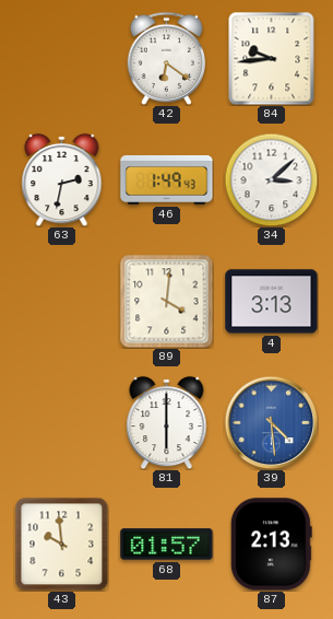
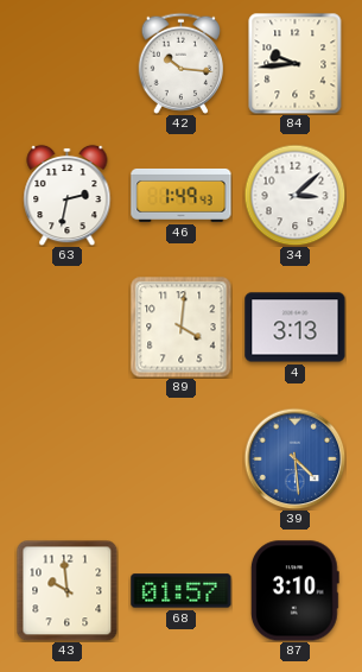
42: 6:21 -> 10:16
81: 6:00 -> none
87: 2:13 -> 3:10
